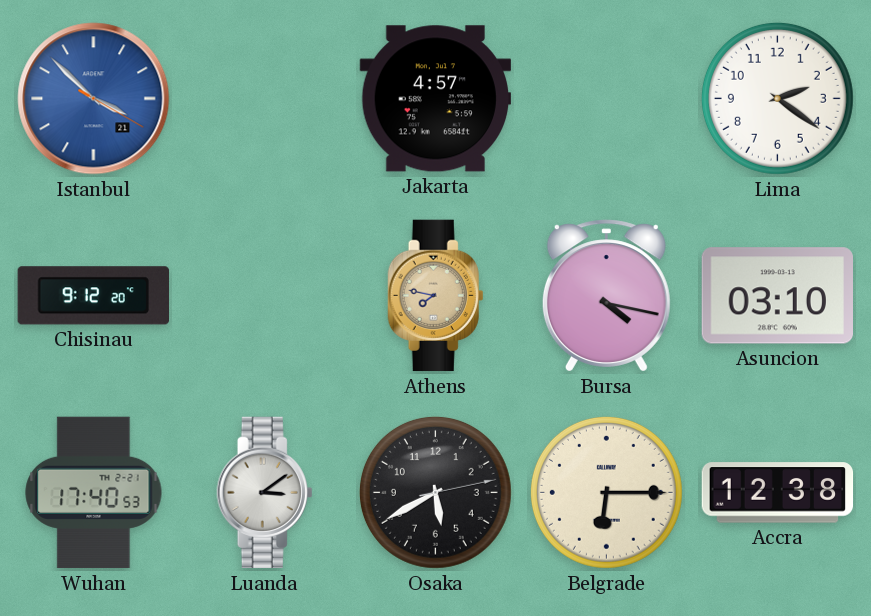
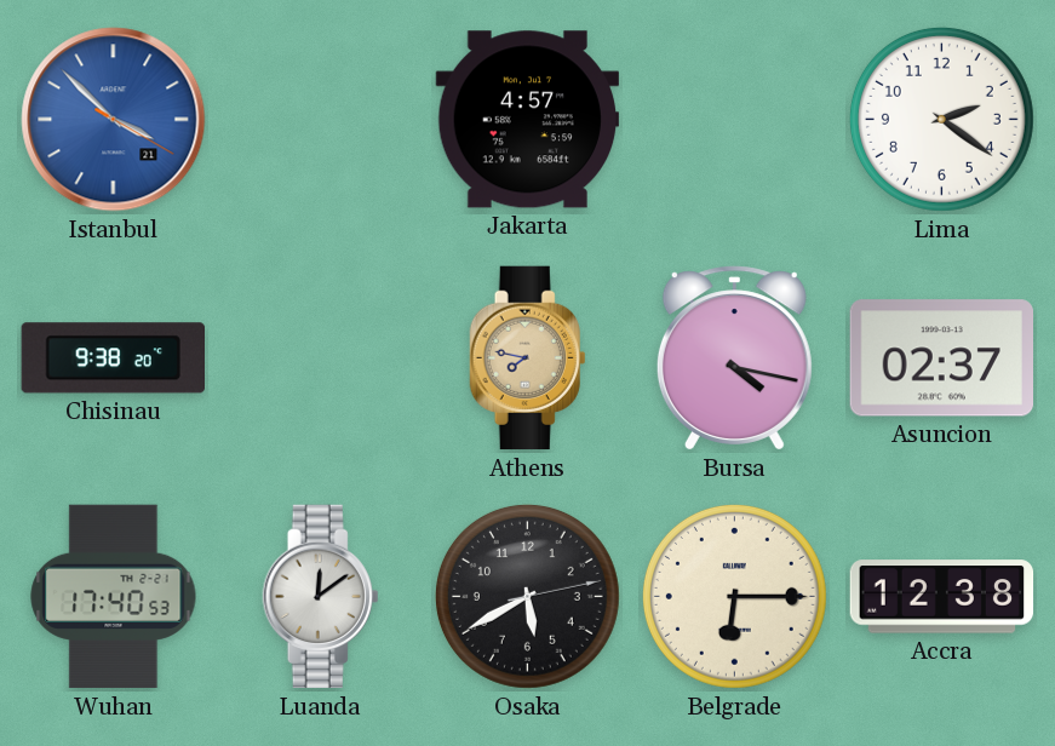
Chisinau: 9:12 -> 9:38
Asuncion: 03:10 -> 02:37
Luanda: 3:09 -> 12:09
